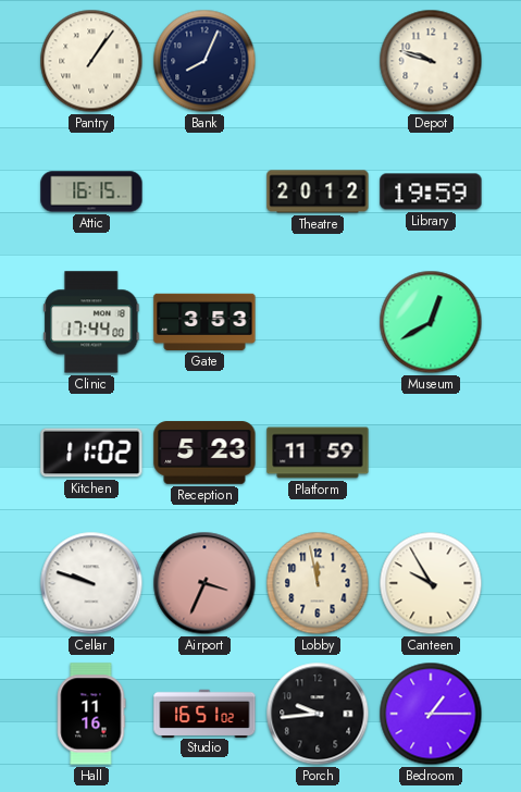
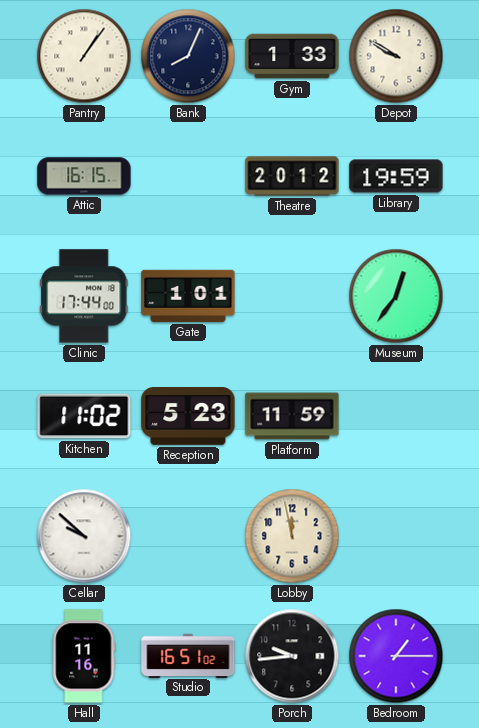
Gym: none -> 1:33
Depot: 9:48 -> 9:50
Gate: 3:53 -> 1:01
Museum: 12:40 -> 12:36
Cellar: 9:48 -> 9:52
Airport: 3:34 -> none
Canteen: 9:55 -> none
